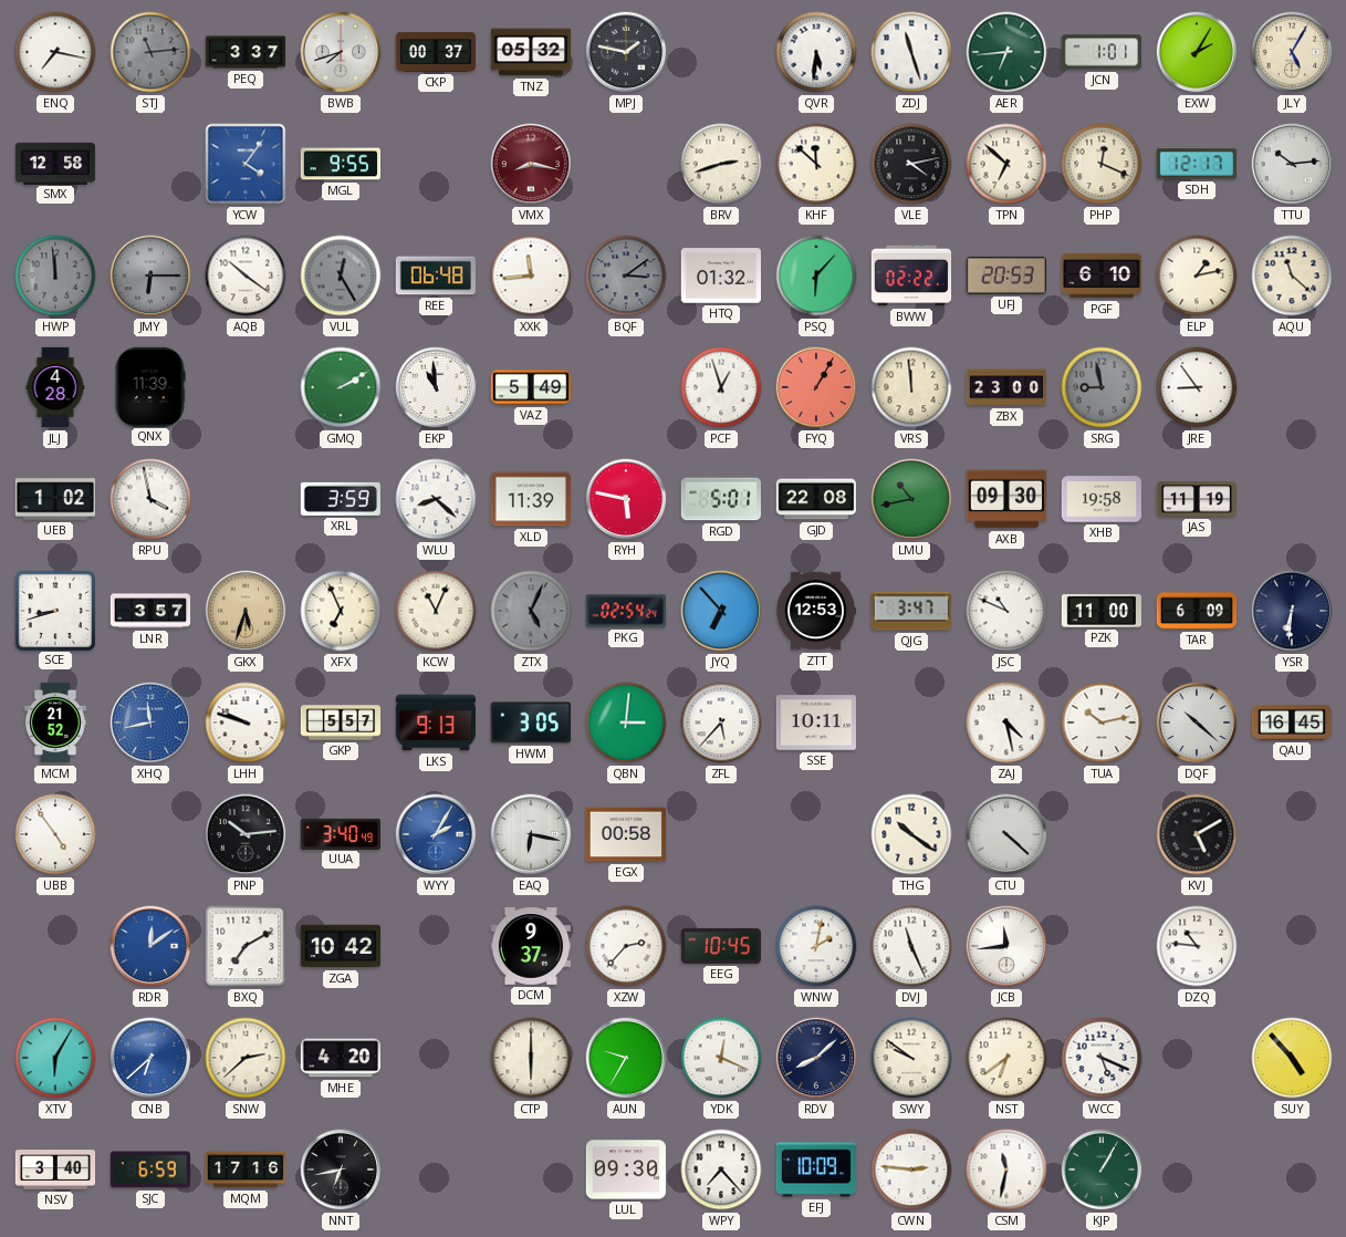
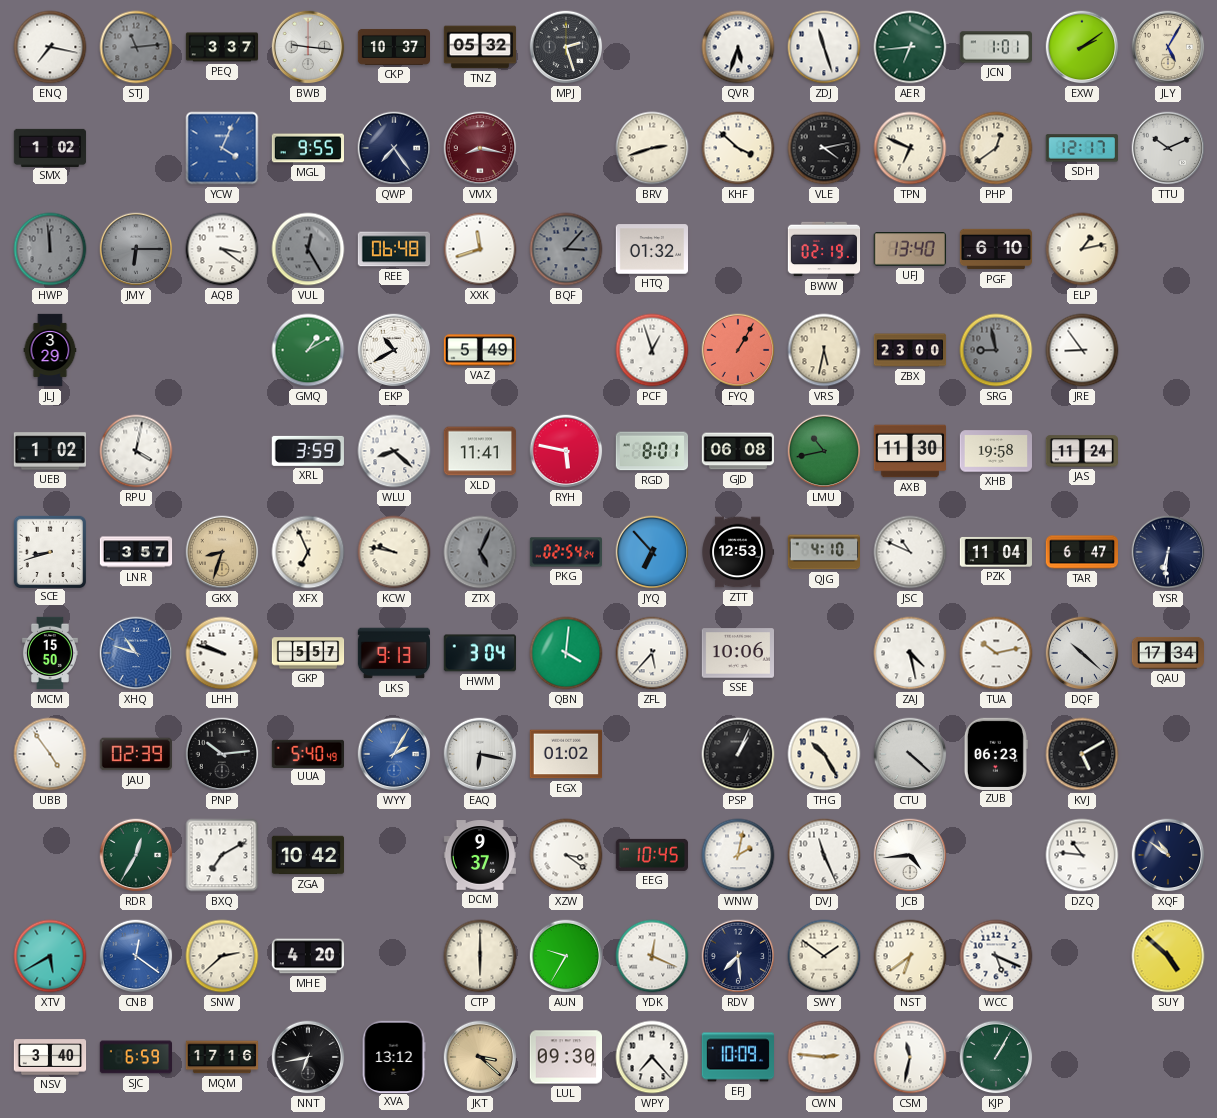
BWB: 7:42 -> 9:16
CKP: 00:37 -> 10:37
MPJ: 1:47 -> 2:27
QVR: 5:31 -> 5:33
EXW: 2:05 -> 2:09
SMX: 12:58 -> 1:02
YCW: 4:06 -> 4:04
QWP: none -> 7:24
KHF: 11:52 -> 3:52
TPN: 6:52 -> 6:49
PHP: 12:19 -> 12:39
TTU: 10:14 -> 10:11
AQB: 10:21 -> 3:21
XXK: 11:44 -> 11:42
BQF: 3:09 -> 3:07
PSQ: 6:07 -> none
BWW: 02:22 -> 02:19
UFJ: 20:53 -> 13:40
AQU: 11:22 -> none
JLJ: 4:28 -> 3:29
QNX: 11:39 -> none
GMQ: 2:10 -> 1:10
EKP: 10:59 -> 10:40
VRS: 11:59 -> 5:32
RPU: 3:58 -> 4:02
XLD: 11:39 -> 11:41
RGD: 5:01 -> 8:01
GJD: 22:08 -> 06:08
AXB: 09:30 -> 11:30
JAS: 11:19 -> 11:24
GKX: 5:33 -> 8:33
KCW: 11:04 -> 9:47
QJG: 3:47 -> 4:10
PZK: 11:00 -> 11:04
TAR: 6:09 -> 6:47
MCM: 21:52 -> 15:50
XHQ: 11:43 -> 10:48
HWM: 3:05 -> 3:04
QBN: 3:01 -> 4:01
SSE: 10:11 -> 10:06
QAU: 16:45 -> 17:34
JAU: none -> 02:39
UUA: 3:40 -> 5:40
EGX: 00:58 -> 01:02
PSP: none -> 1:04
THG: 10:21 -> 10:25
ZUB: none -> 06:23
RDR: 12:09 -> 12:35
RDR dial: blue -> green
XZW: 2:37 -> 3:21
JCB: 11:44 -> 4:44
XQF: none -> 10:51
XTV: 6:05 -> 5:40
CNB: 6:38 -> 12:21
RDV: 8:08 -> 7:29
SWY: 9:51 -> 1:51
SUY: 4:53 -> 4:52
XVA: none -> 13:12
JKT: none -> 3:22
